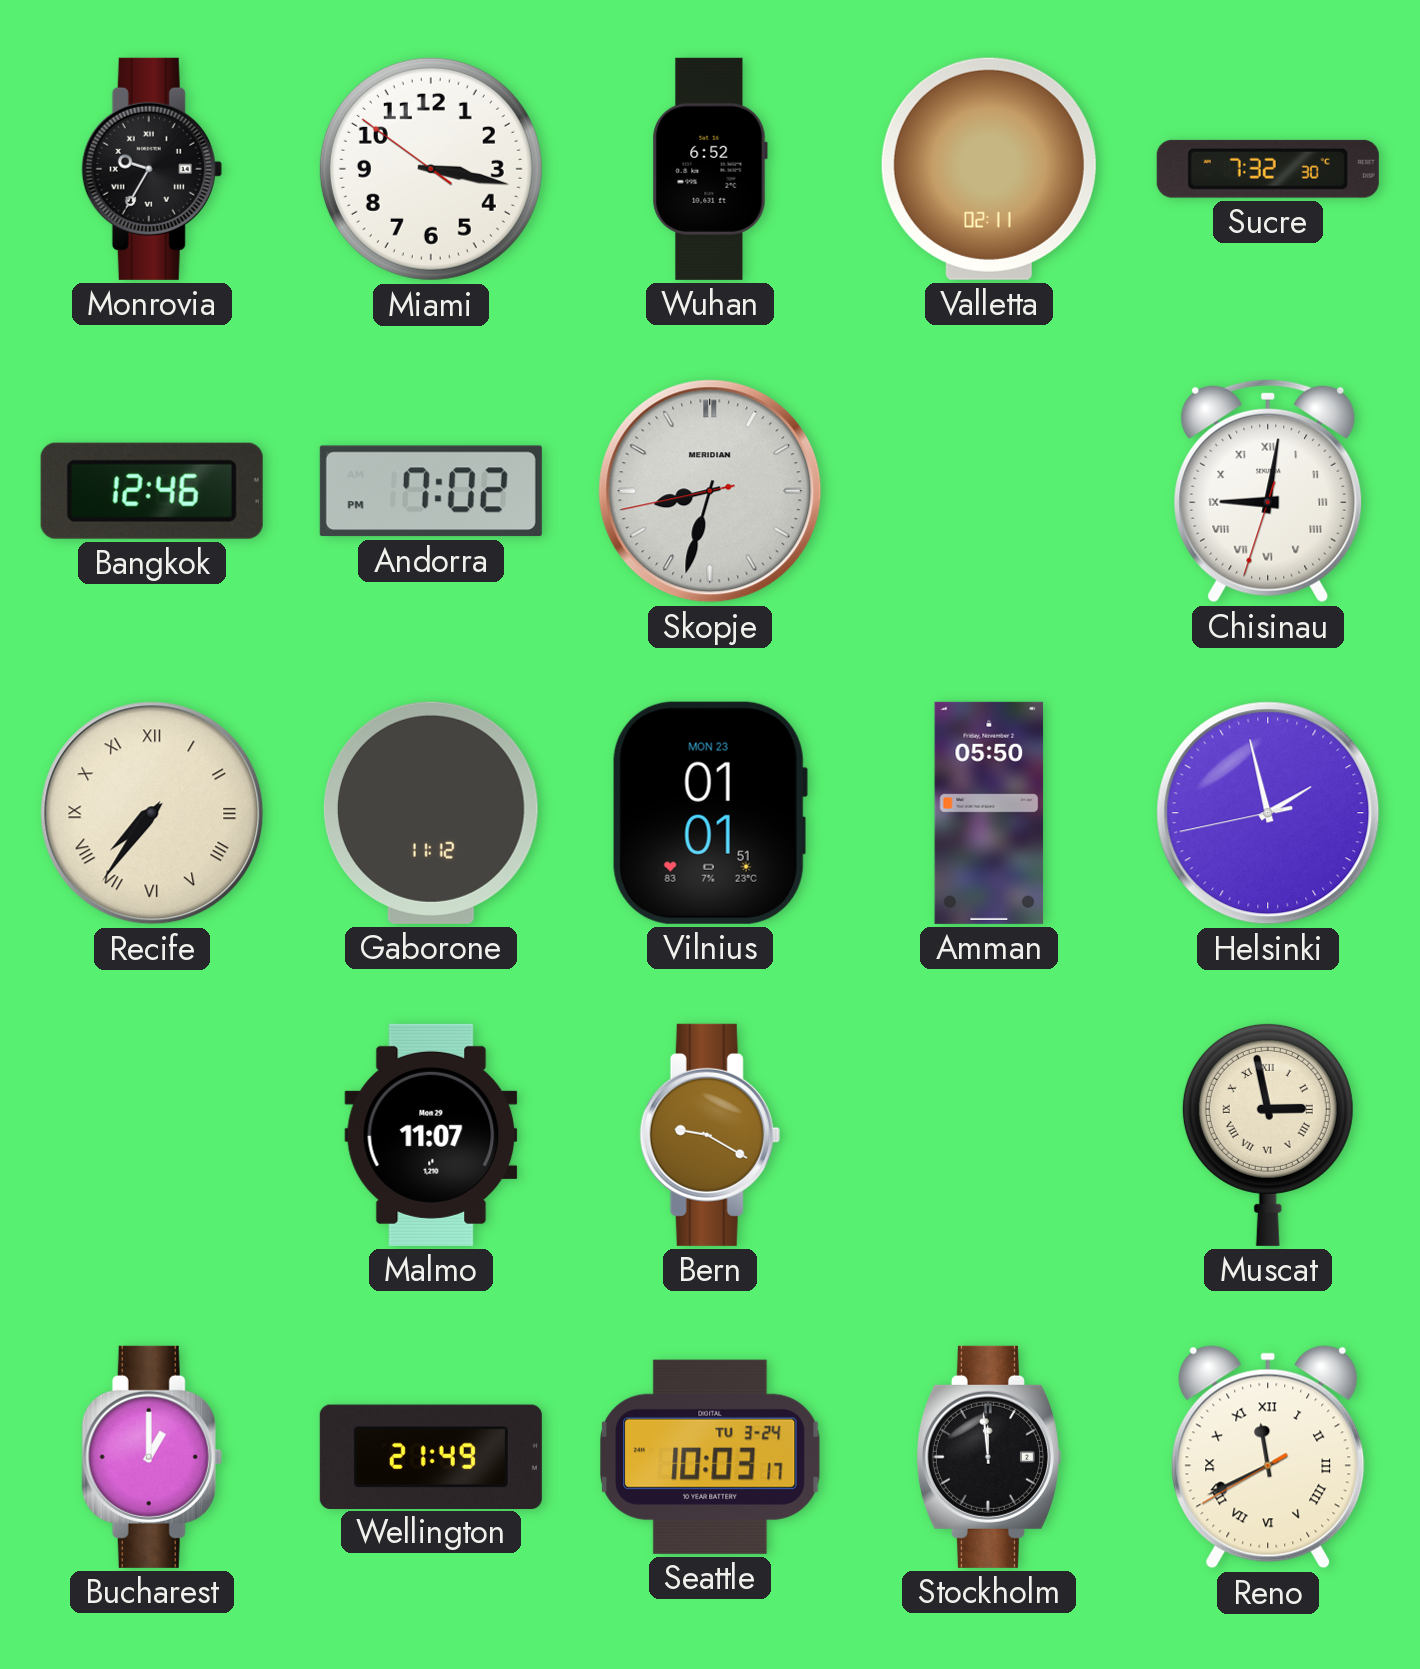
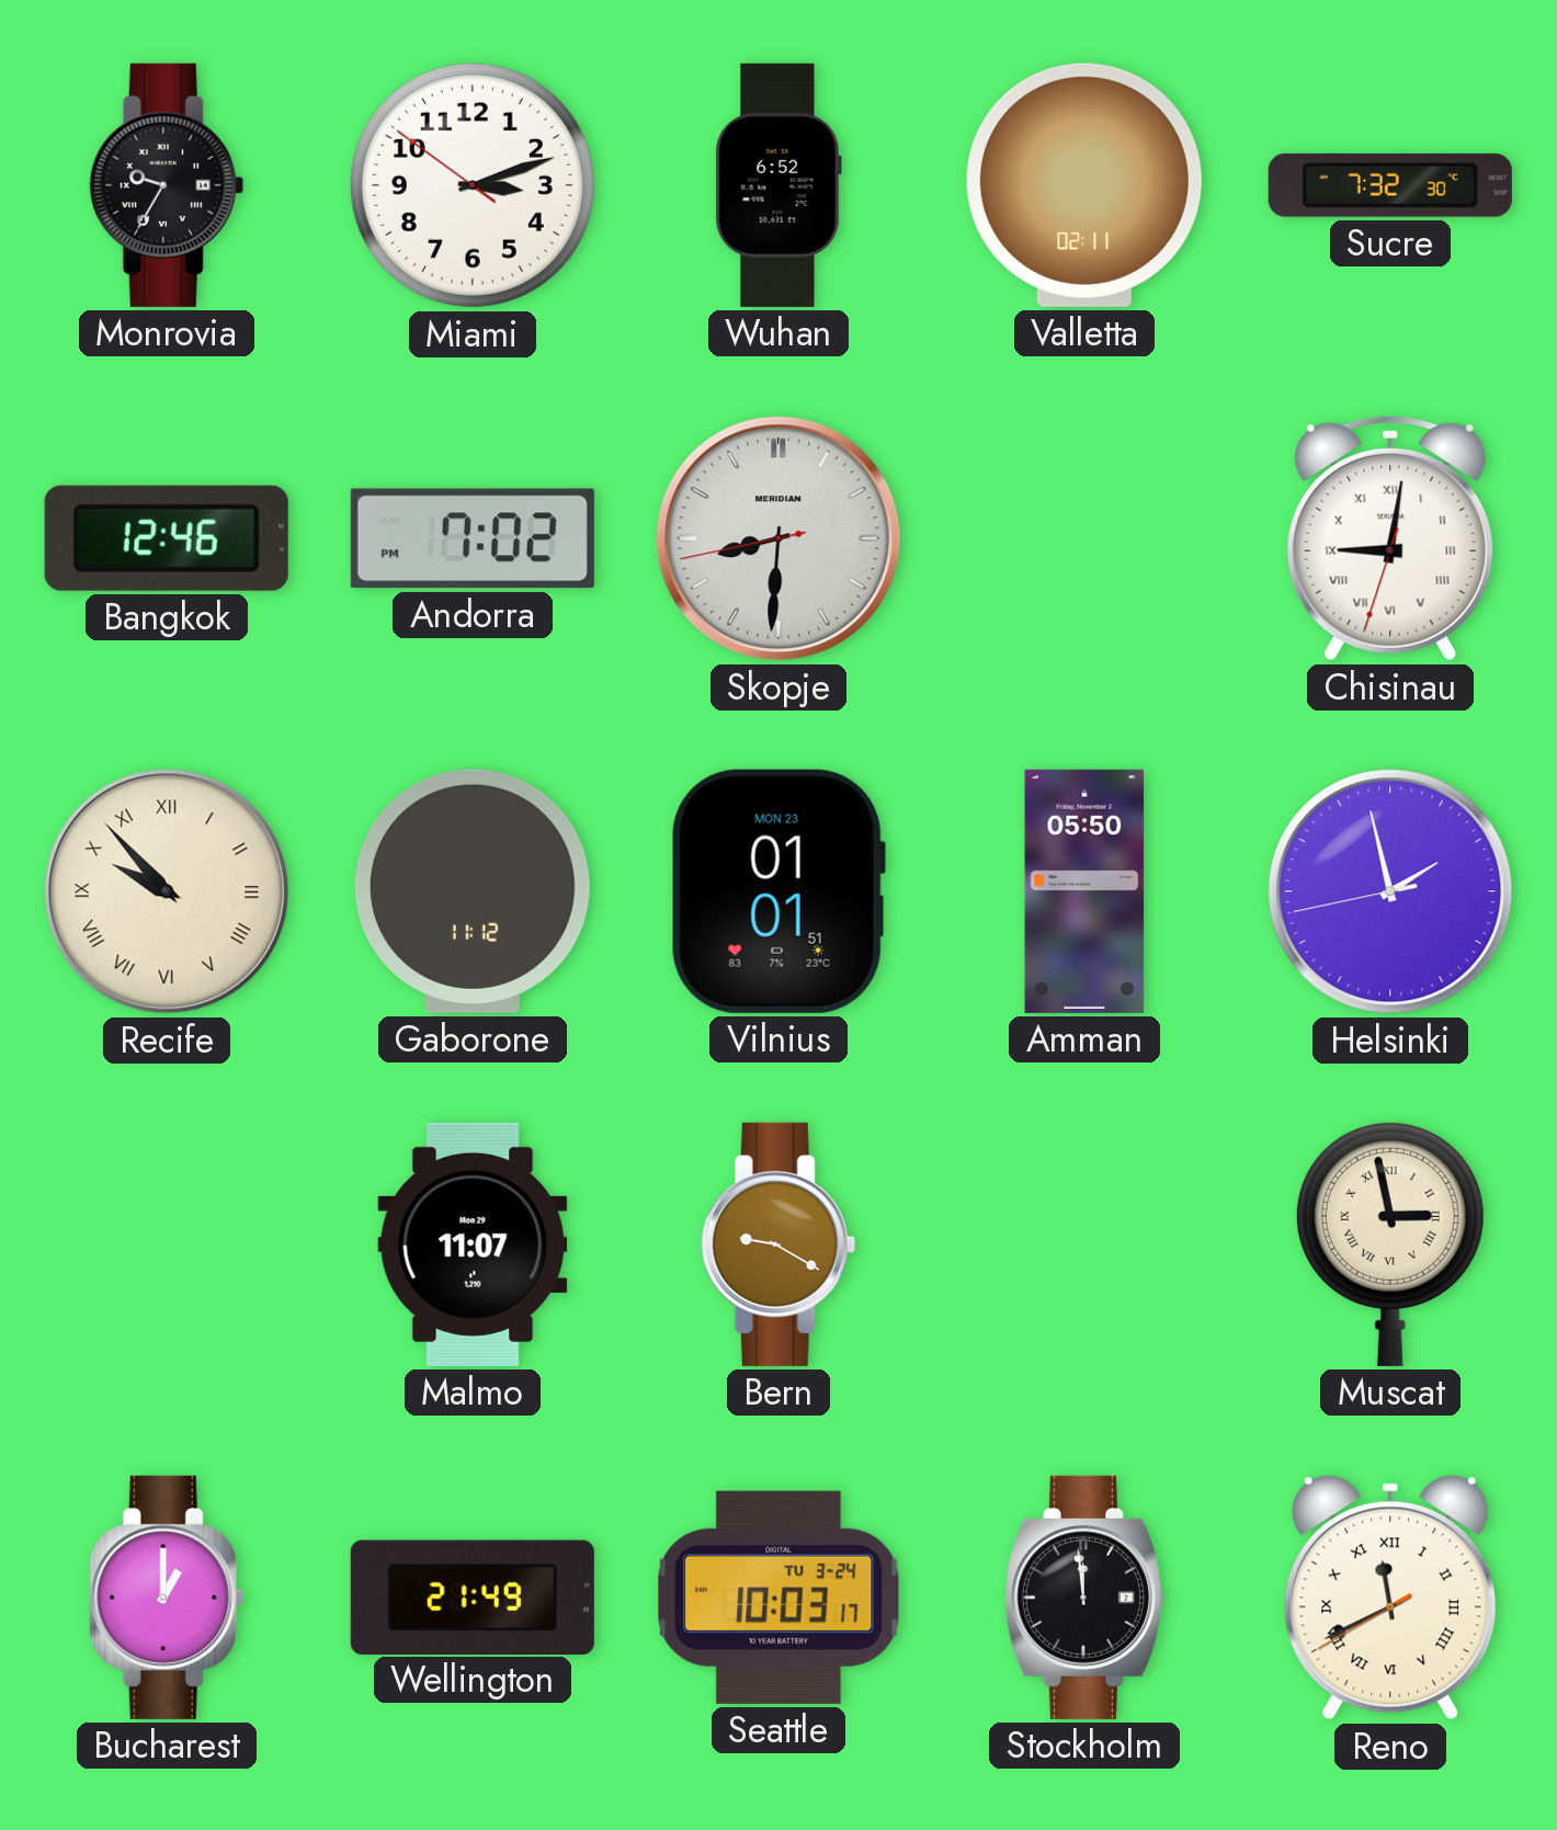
Miami: 3:16 -> 3:11
Skopje: 8:32 -> 8:30
Recife: 7:36 -> 9:53
